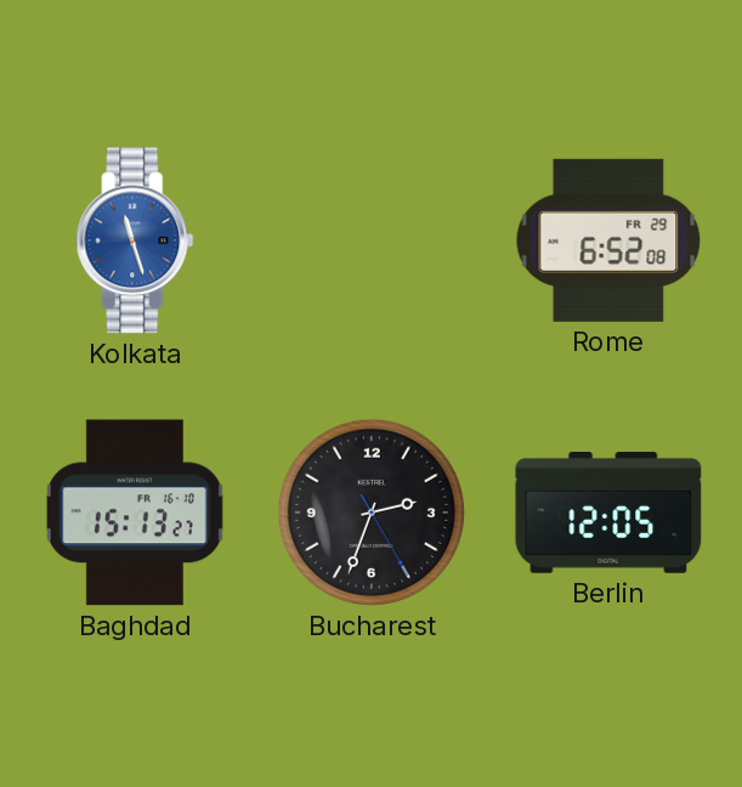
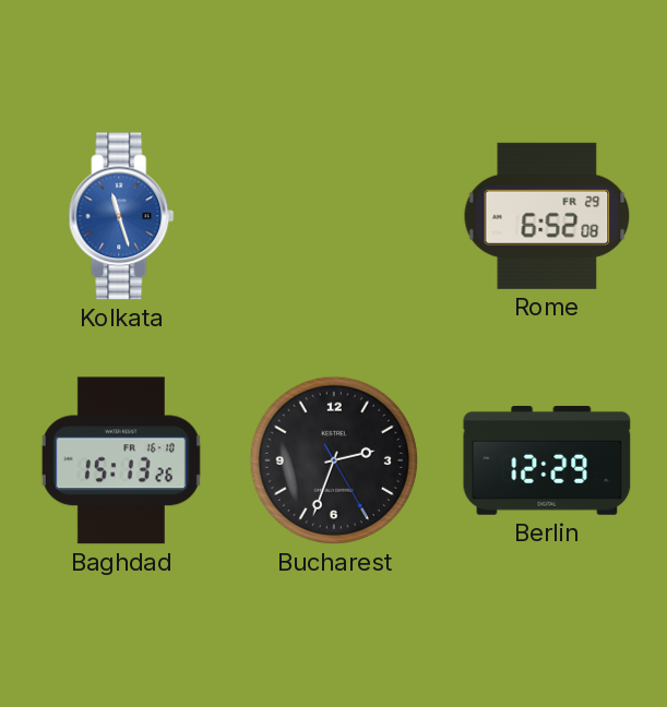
Baghdad: 15:13:27 -> 15:13:26
Berlin: 12:05 -> 12:29
